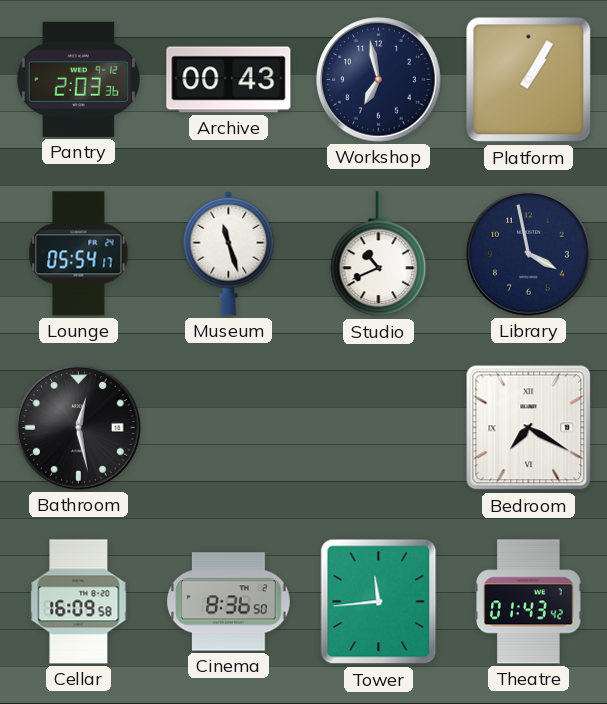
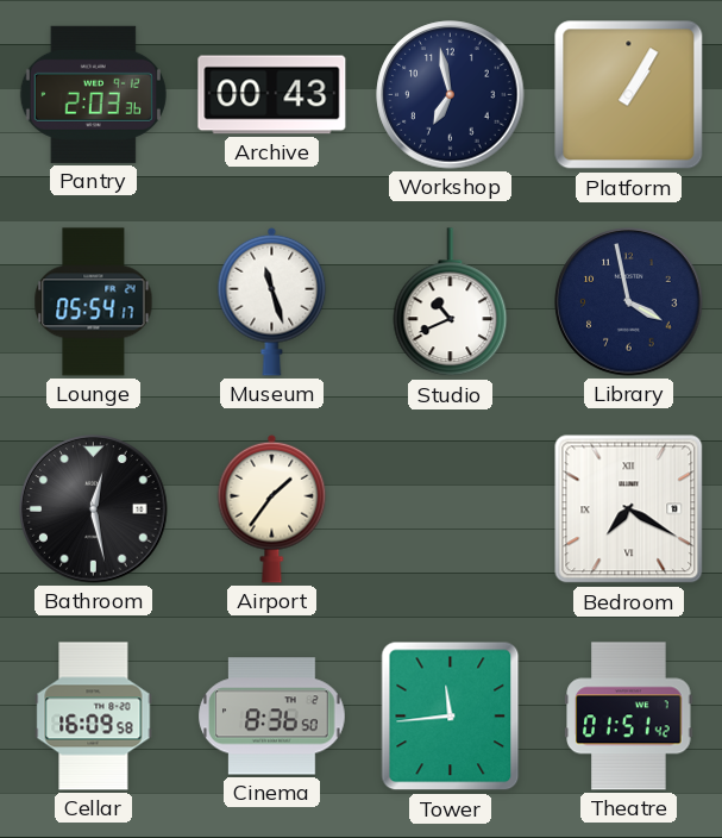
Airport: none -> 1:36
Theatre: 01:43 -> 01:51
